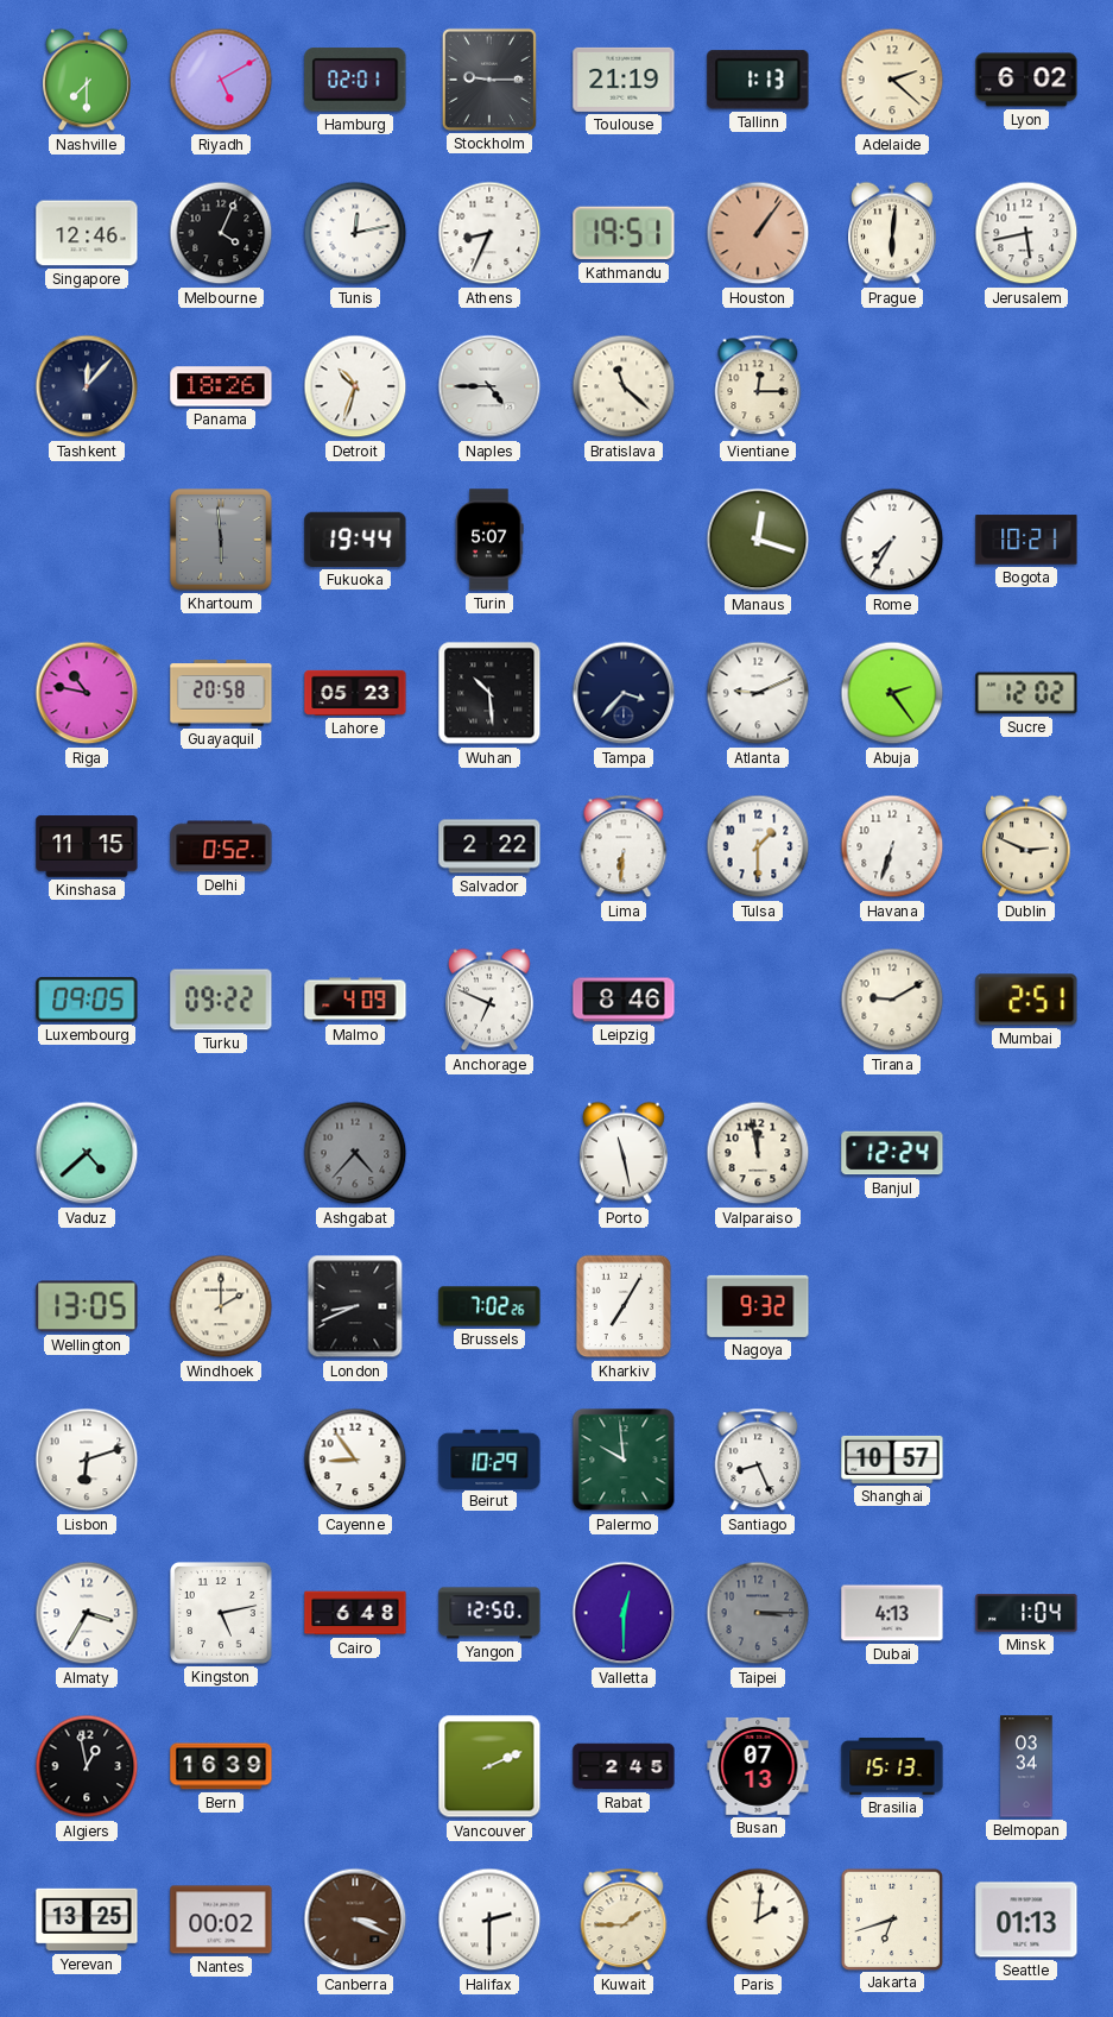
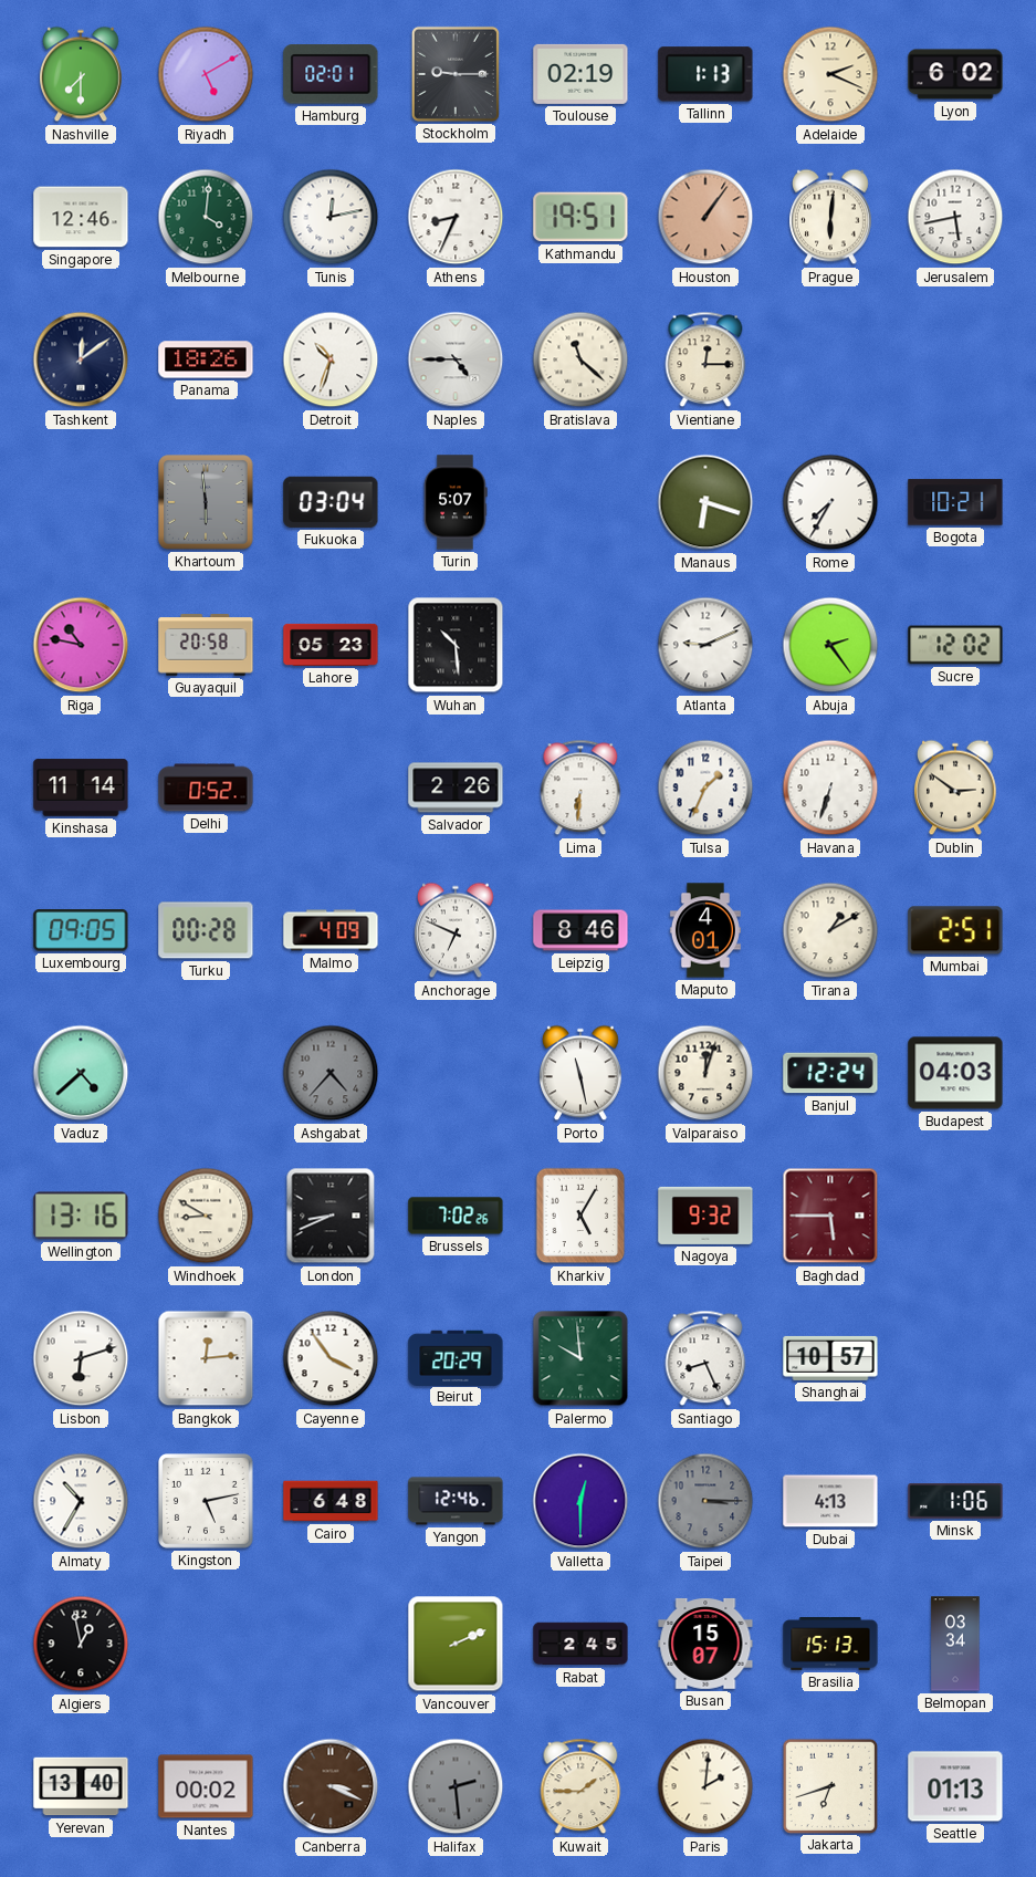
Toulouse: 21:19 -> 02:19
Adelaide: 2:22 -> 2:19
Melbourne: 4:04 -> 4:01
Melbourne dial: black -> green
Tashkent: 12:07 -> 12:09
Fukuoka: 19:44 -> 03:04
Manaus: 12:18 -> 6:18
Tampa: 3:37 -> none
Kinshasa: 11:15 -> 11:14
Salvador: 2:22 -> 2:26
Tulsa: 1:30 -> 1:34
Dublin: 2:49 -> 2:51
Turku: 09:22 -> 00:28
Maputo: none -> 4:01
Tirana: 9:10 -> 1:10
Valparaiso: 11:58 -> 12:03
Budapest: none -> 04:03
Wellington: 13:05 -> 13:16
Windhoek: 2:00 -> 8:50
Kharkiv: 7:05 -> 5:05
Baghdad: none -> 5:45
Bangkok: none -> 12:14
Cayenne: 8:54 -> 3:54
Beirut: 10:29 -> 20:29
Almaty: 3:35 -> 10:35
Yangon: 12:50 -> 12:46
Minsk: 1:04 -> 1:06
Bern: 16:39 -> none
Busan: 07:13 -> 15:07
Yerevan: 13:25 -> 13:40
Halifax: 2:30 -> 2:29
Halifax dial: white -> grey
